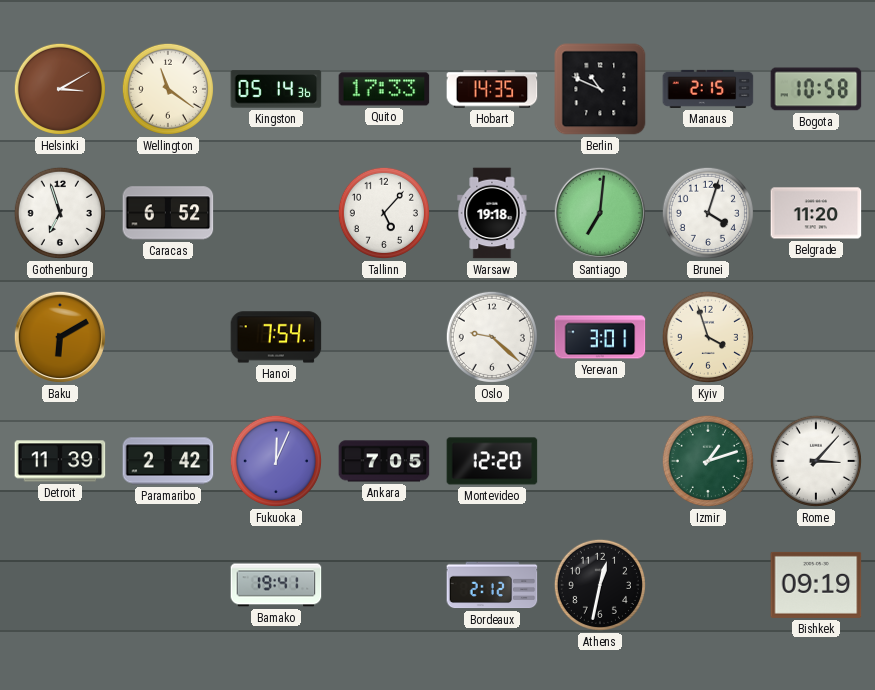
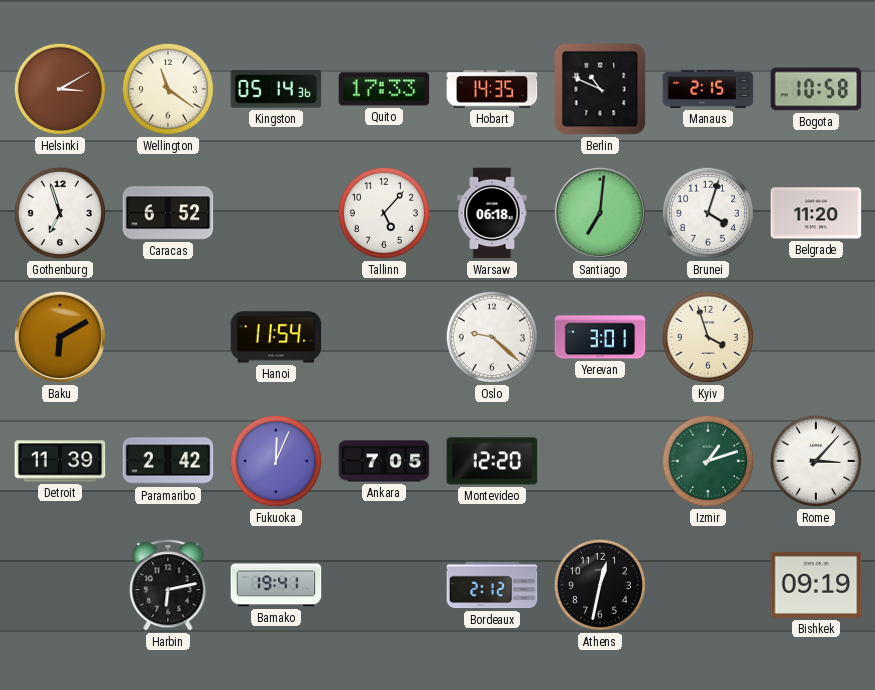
Warsaw: 19:18 -> 06:18
Hanoi: 7:54 -> 11:54
Harbin: none -> 6:13
